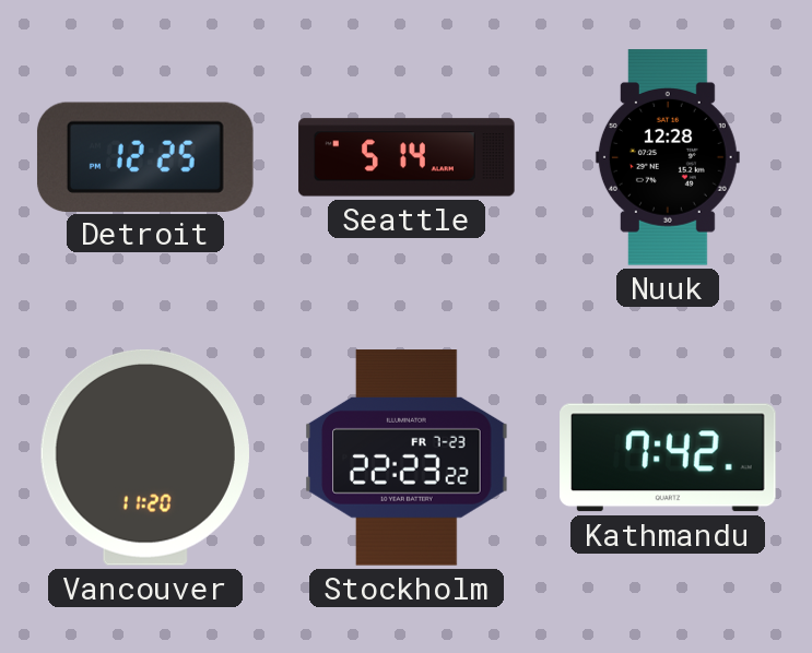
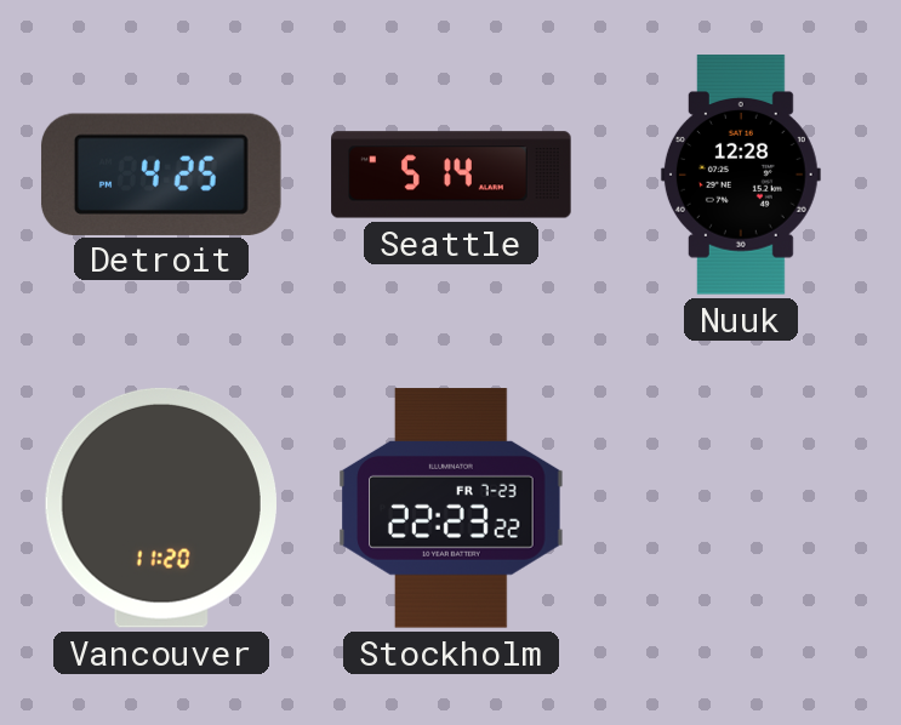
Detroit: 12:25 -> 4:25
Kathmandu: 7:42 -> none
